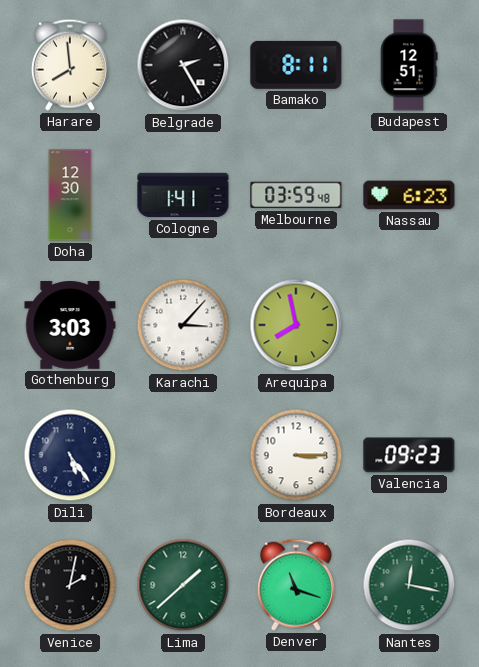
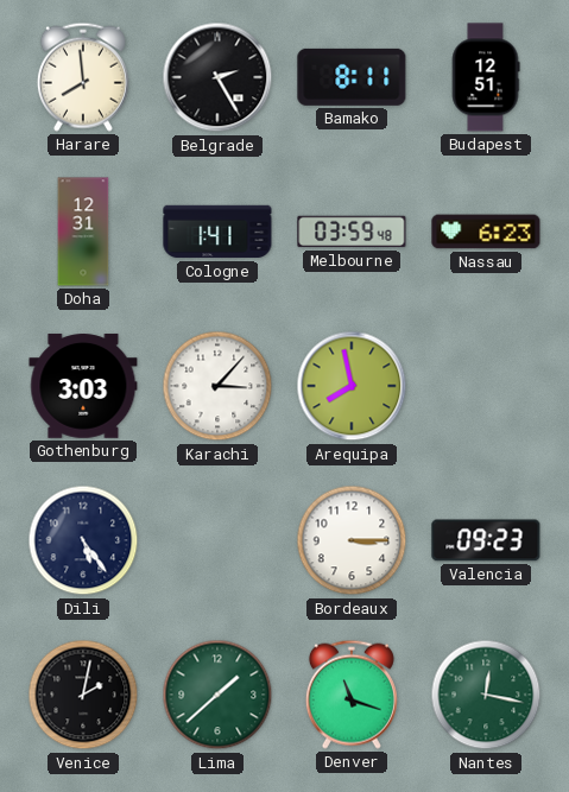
Doha: 12:30 -> 12:31
